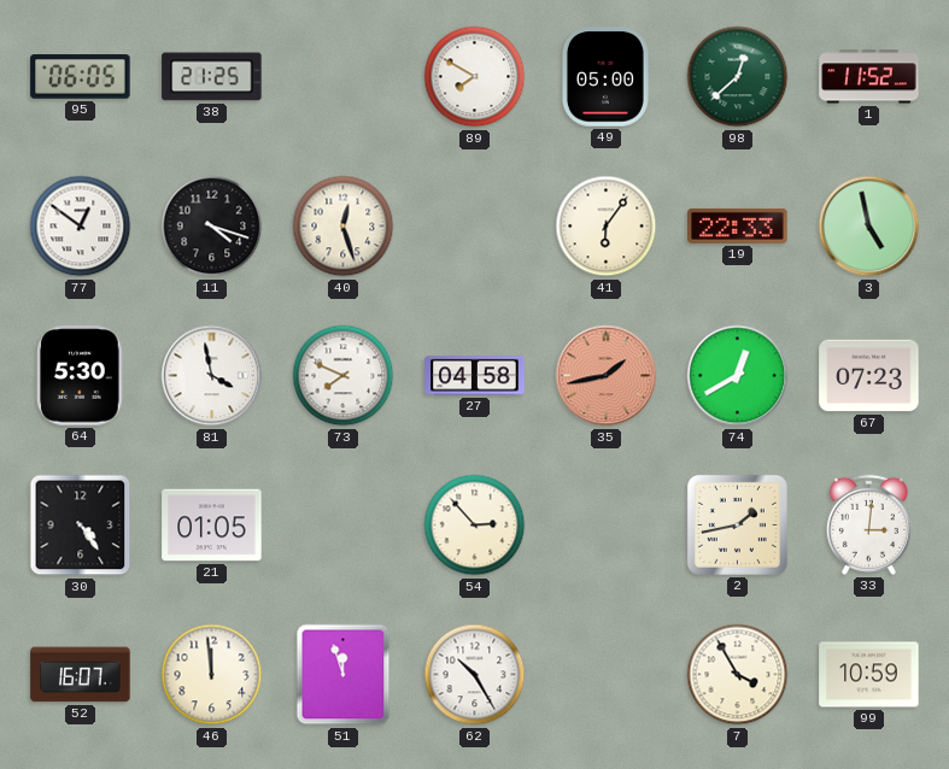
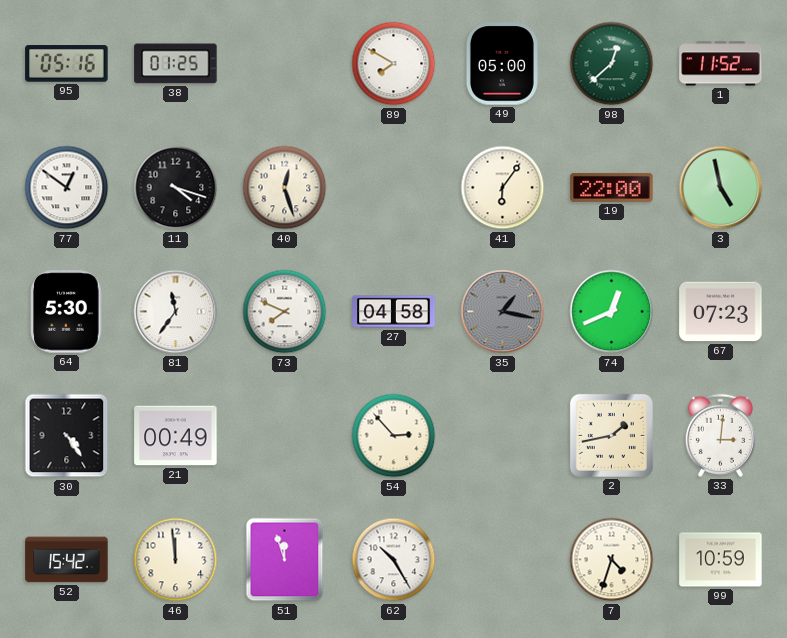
95: 06:05 -> 05:16
38: 21:25 -> 01:25
19: 22:33 -> 22:00
81: 3:58 -> 11:36
35: 1:43 -> 1:17
35 dial: salmon -> grey
74: 12:40 -> 12:41
21: 01:05 -> 00:49
52: 16:07 -> 15:42
7: 3:55 -> 4:33
